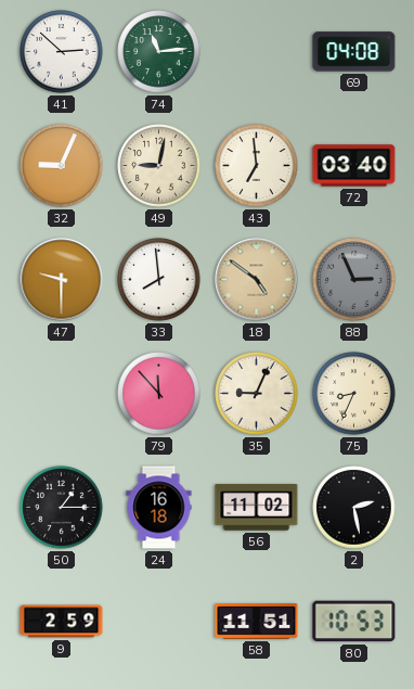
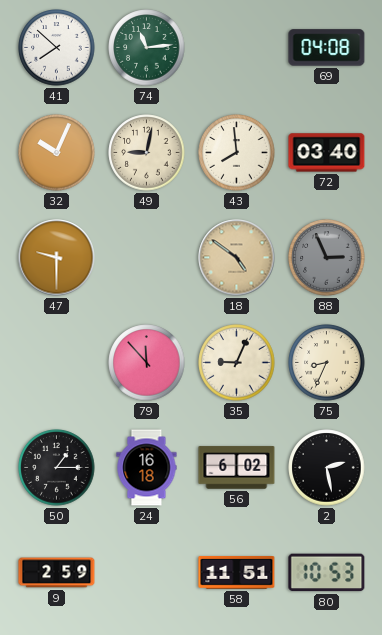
41: 2:52 -> 7:52
32: 9:04 -> 10:04
43: 6:59 -> 7:59
33: 7:59 -> none
56: 11:02 -> 6:02
